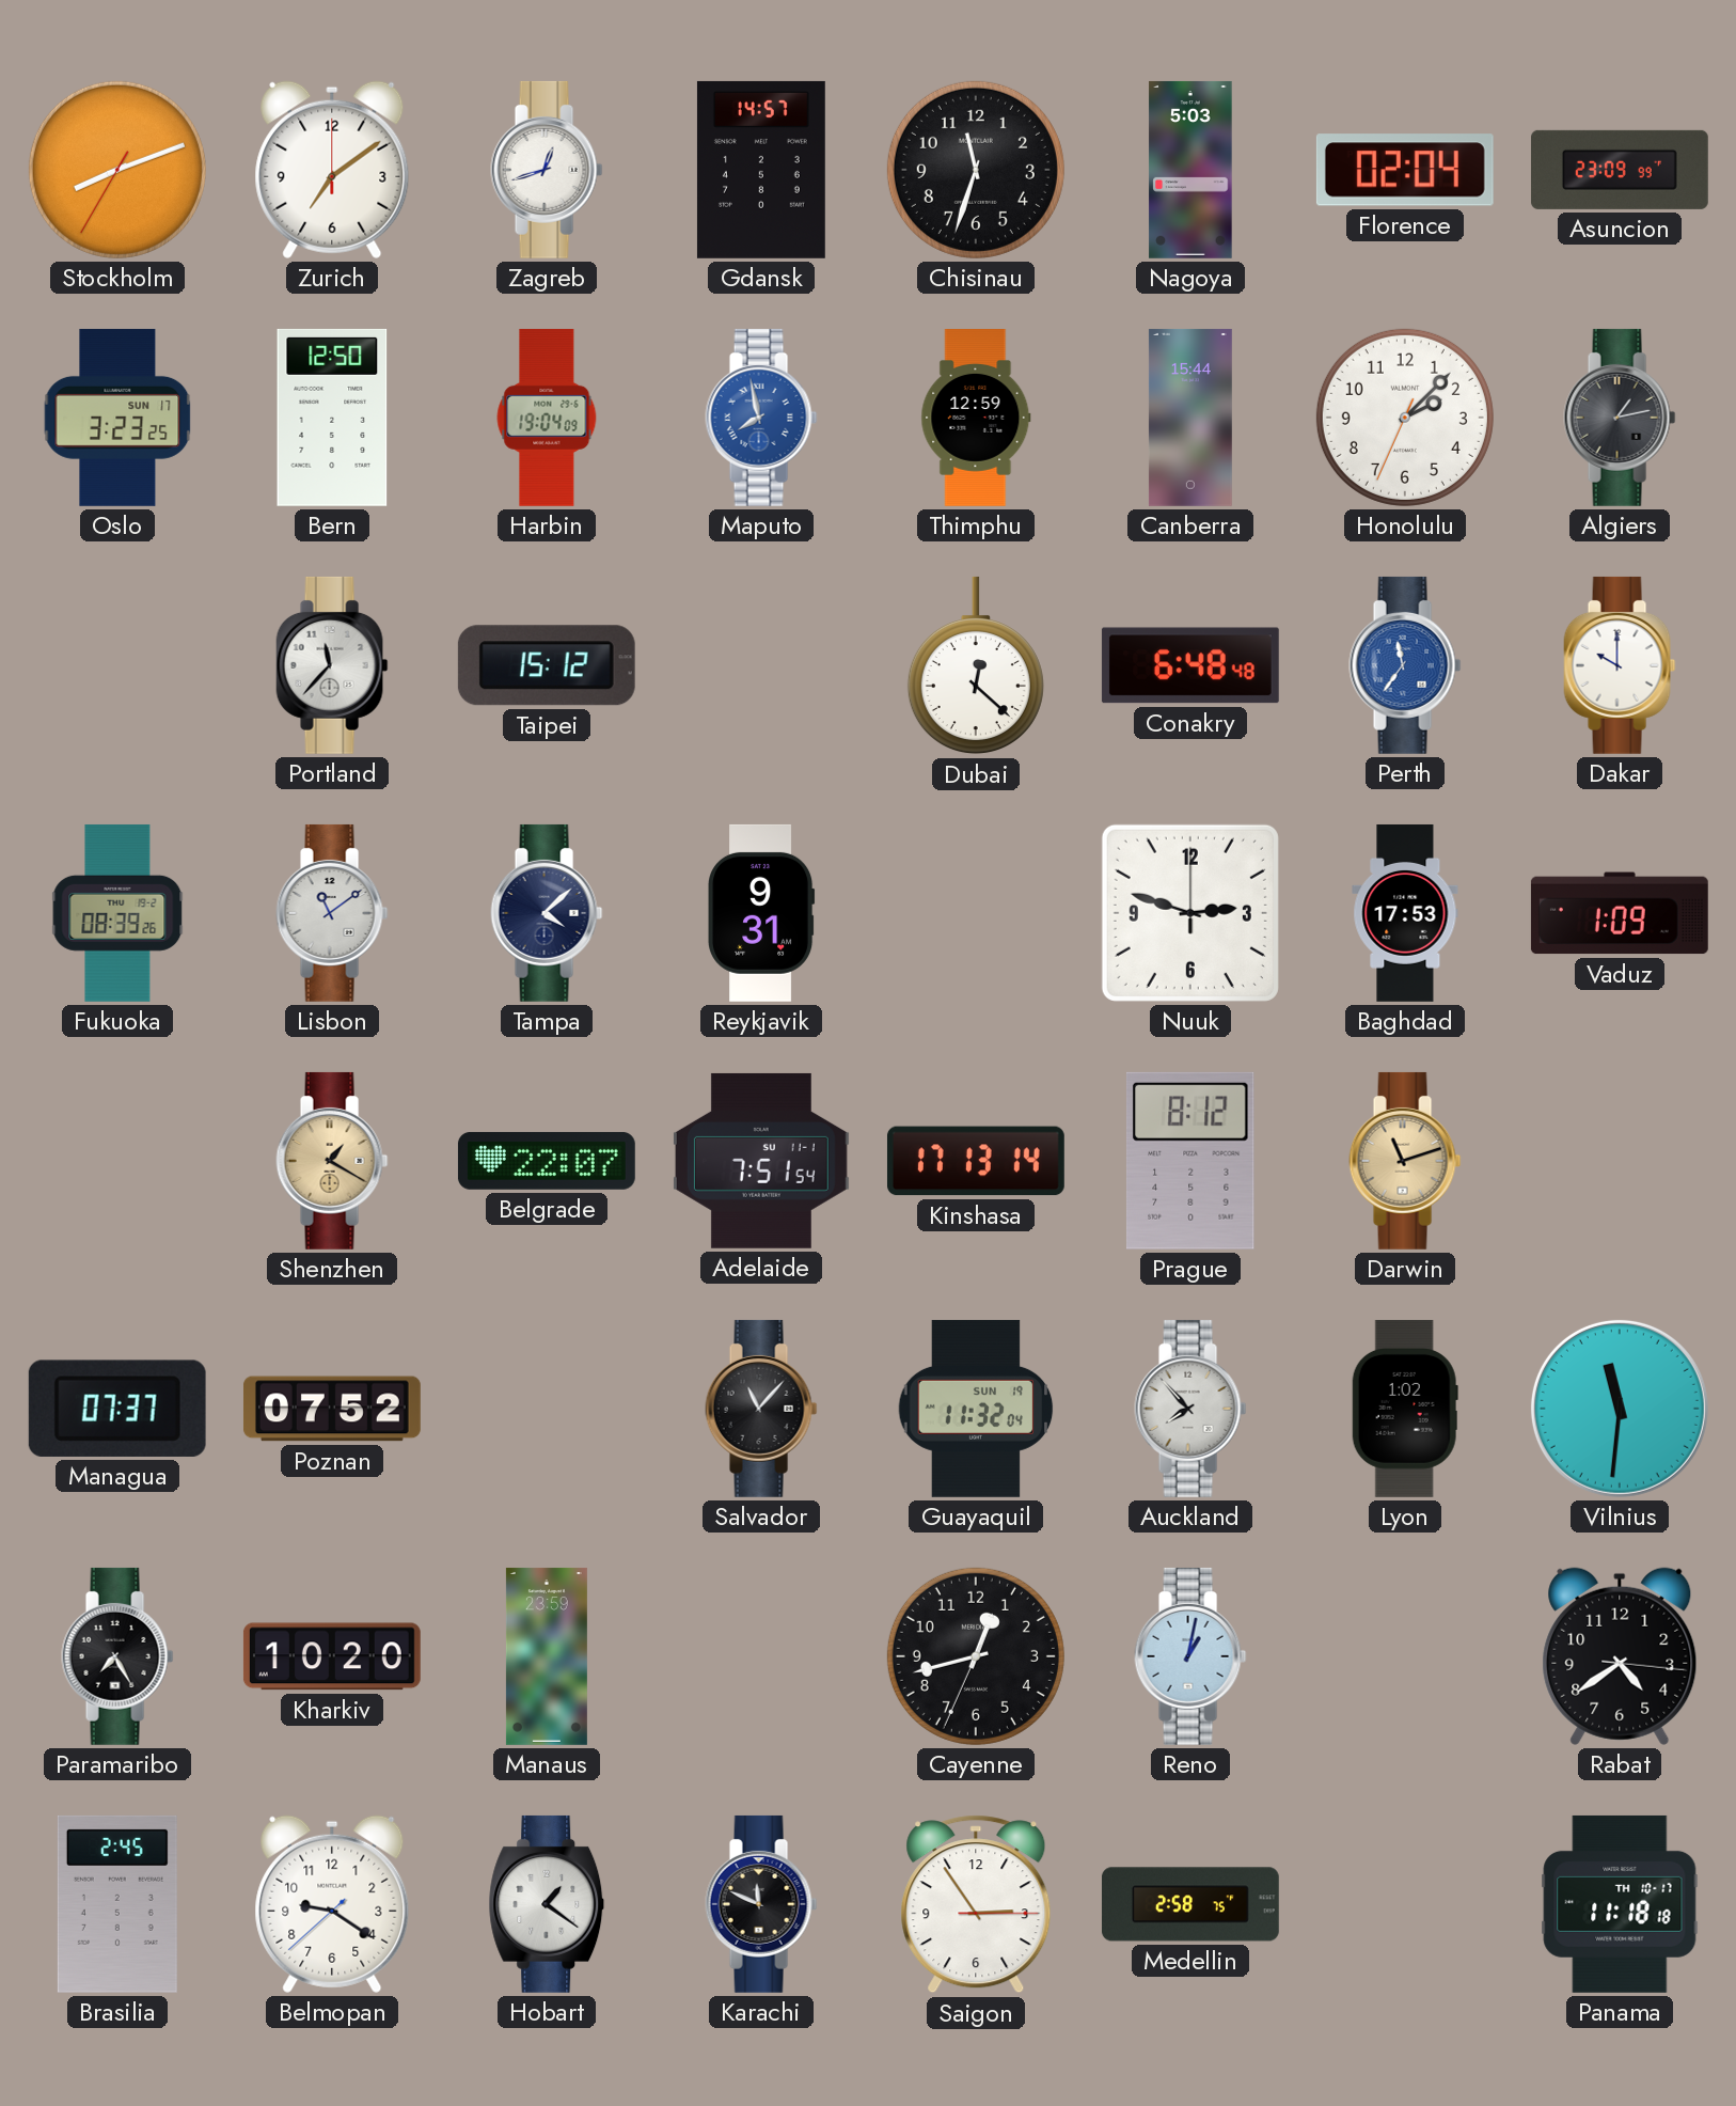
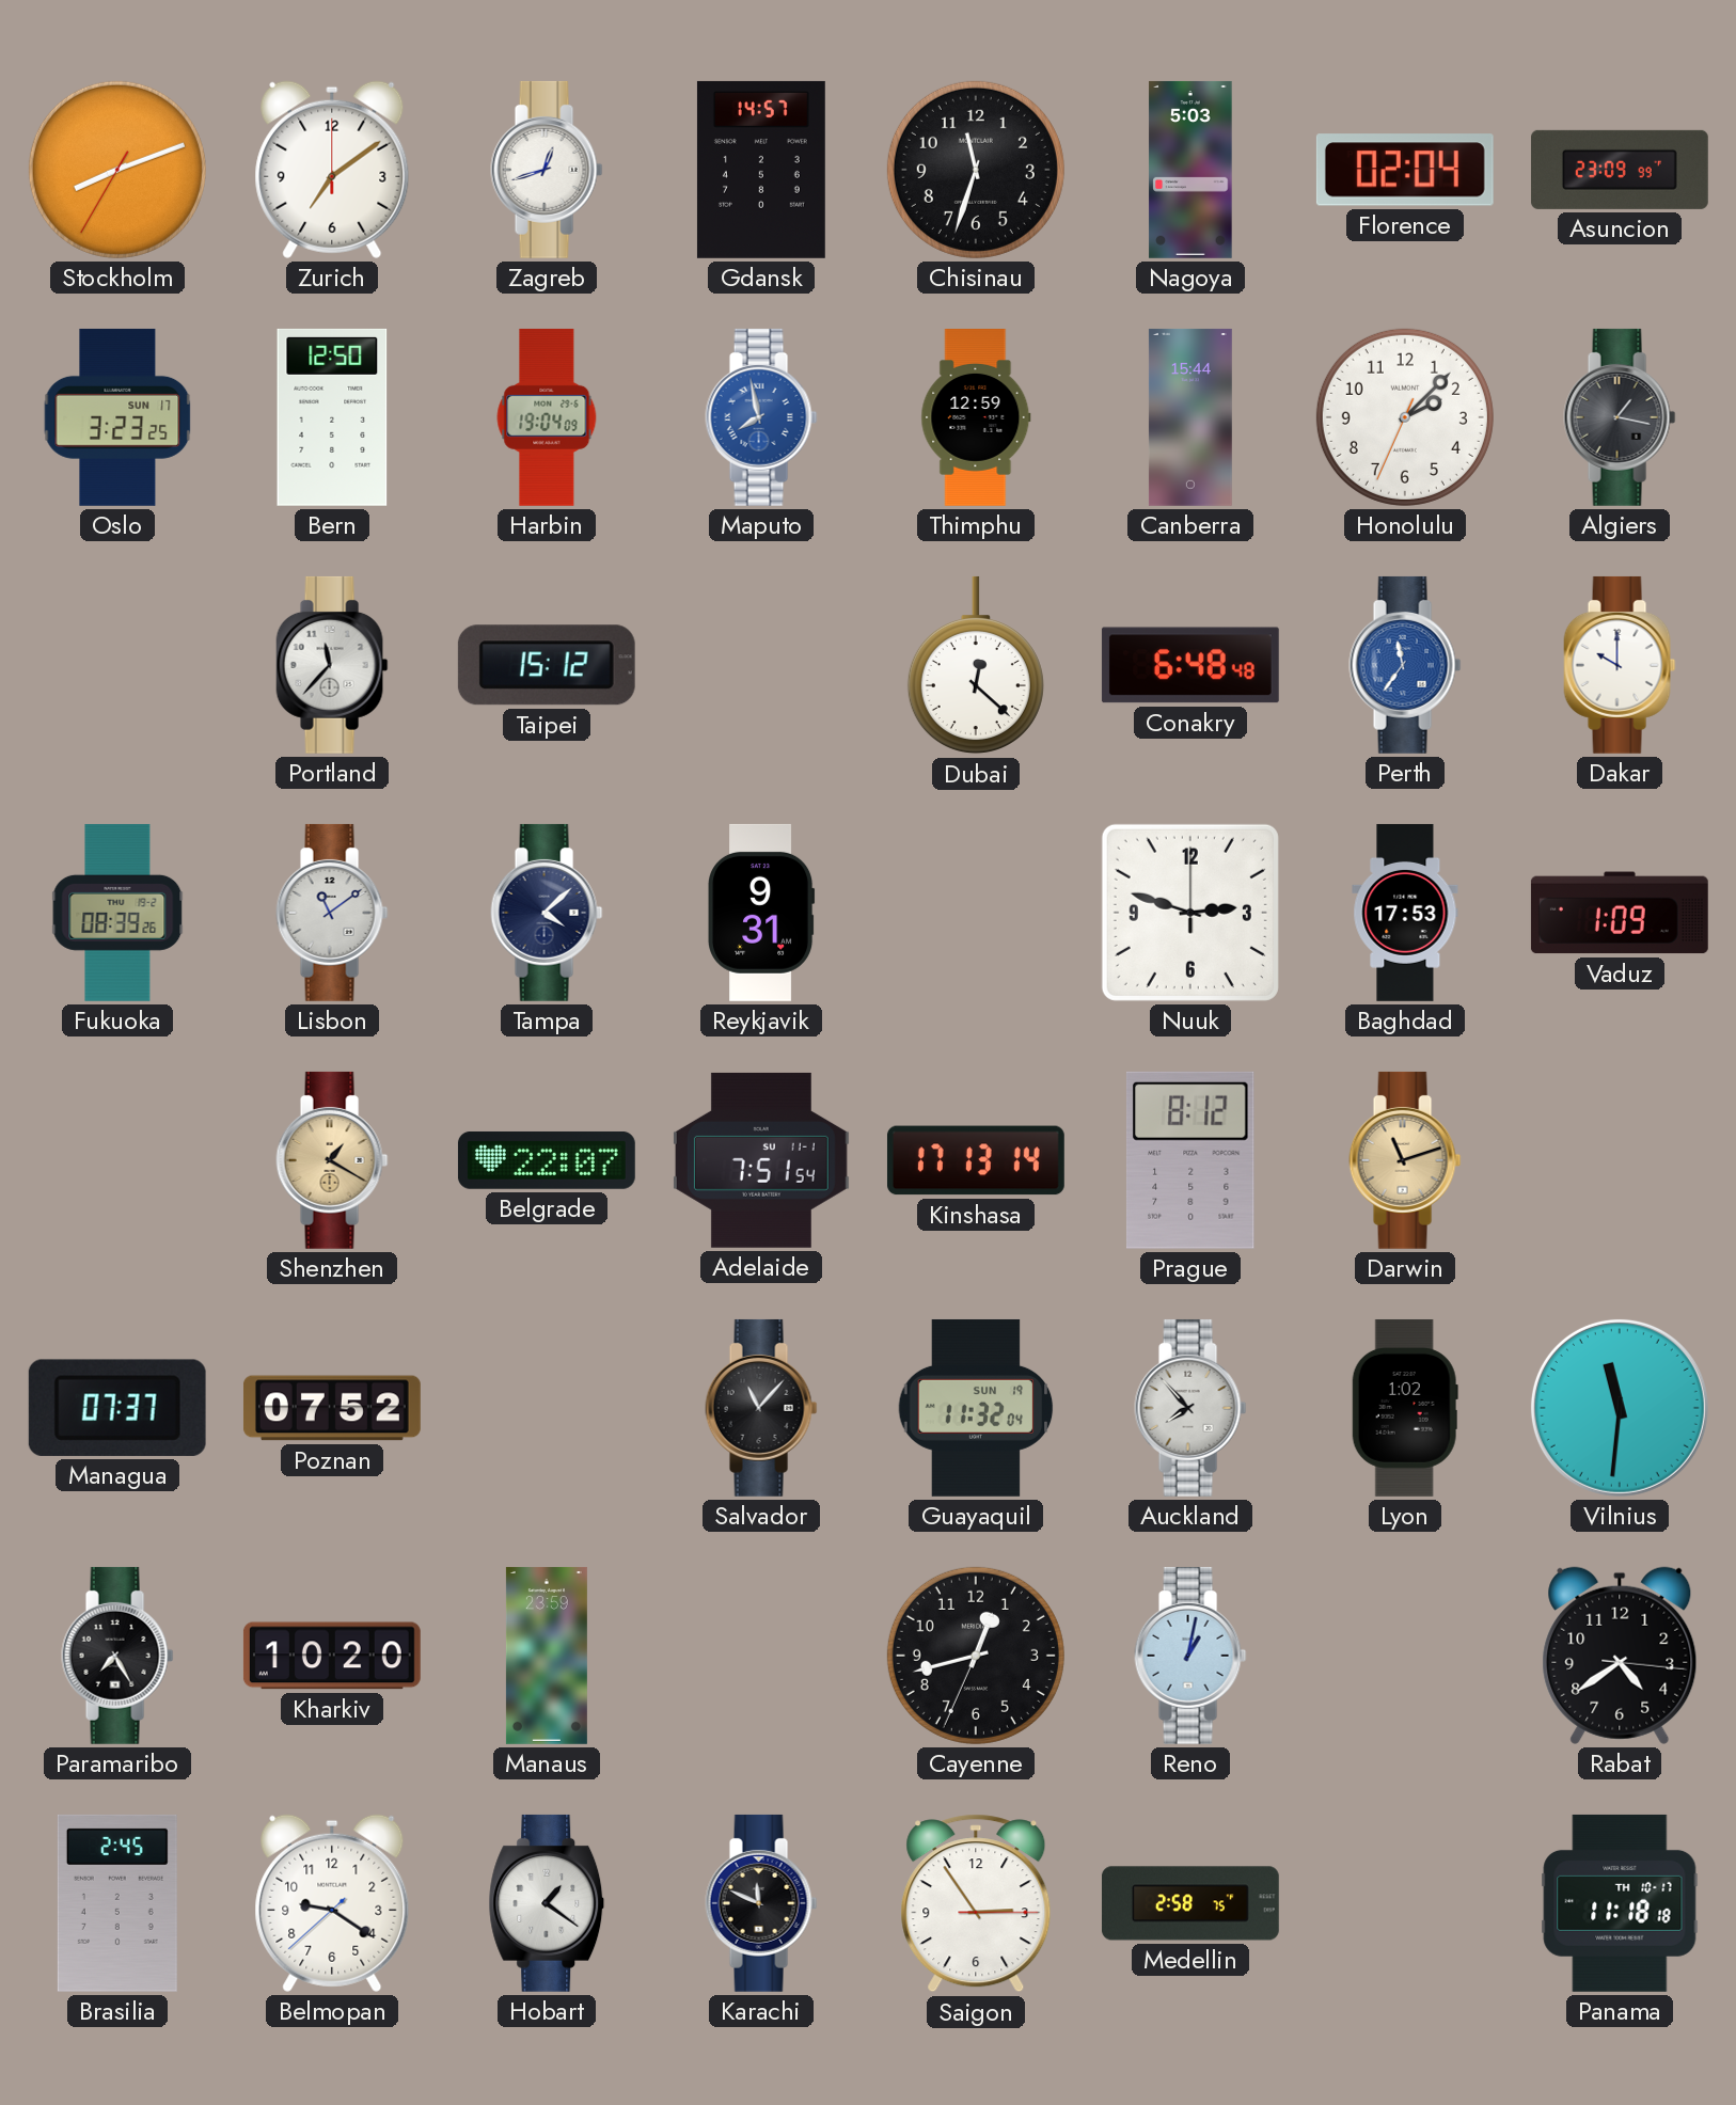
Algiers: 1:13 -> 1:17
